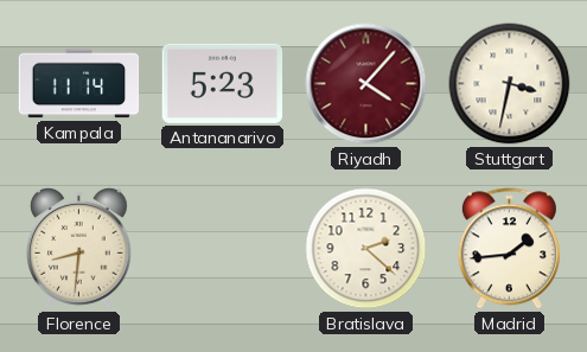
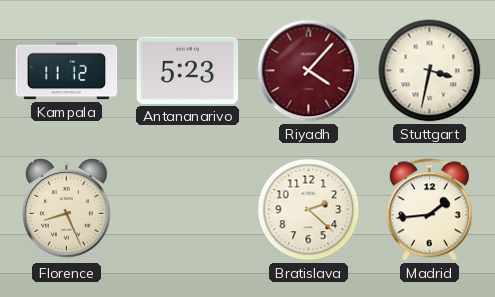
Kampala: 11:14 -> 11:12
Florence: 8:31 -> 8:26
